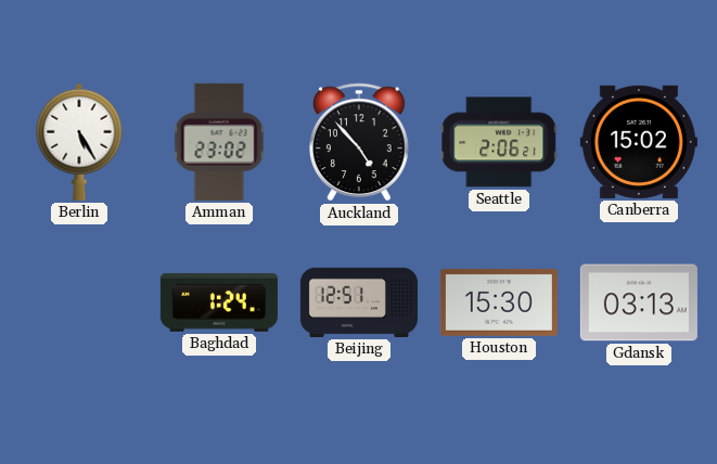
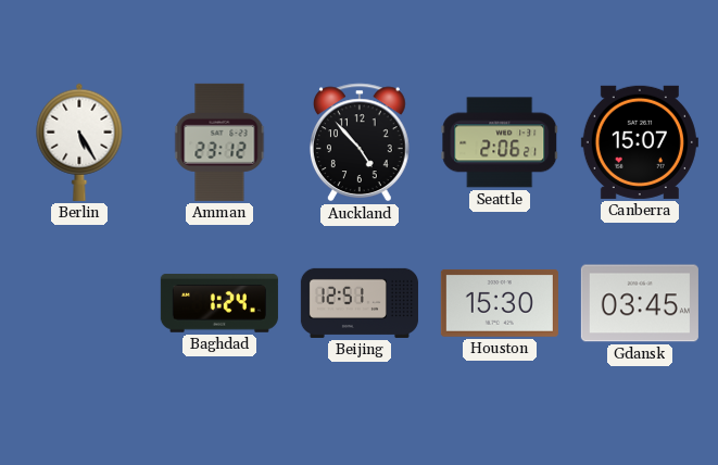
Amman: 23:02 -> 23:12
Canberra: 15:02 -> 15:07
Gdansk: 03:13 -> 03:45
